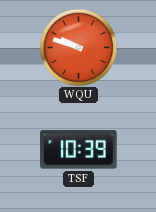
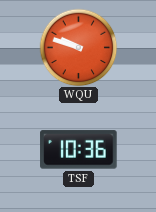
TSF: 10:39 -> 10:36
